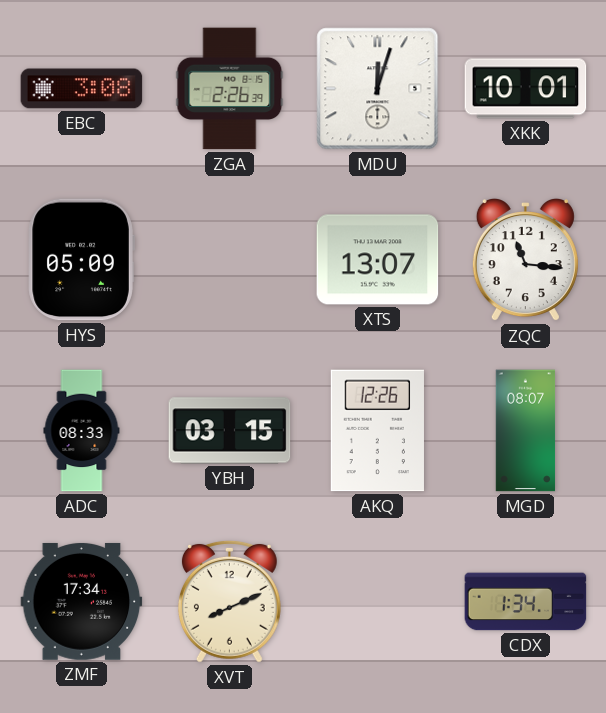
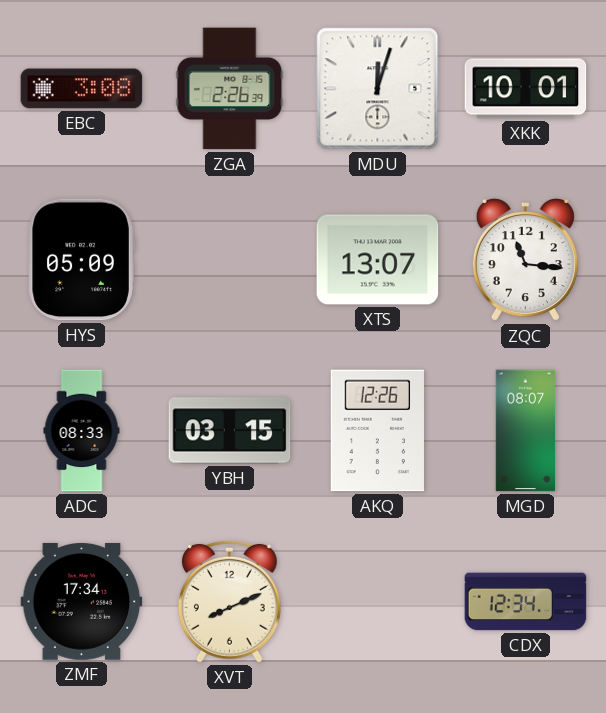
CDX: 1:34 -> 12:34
